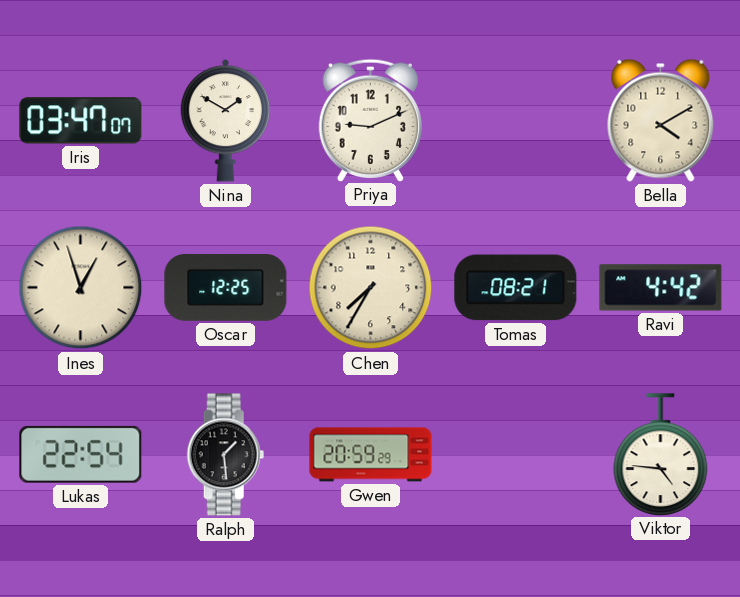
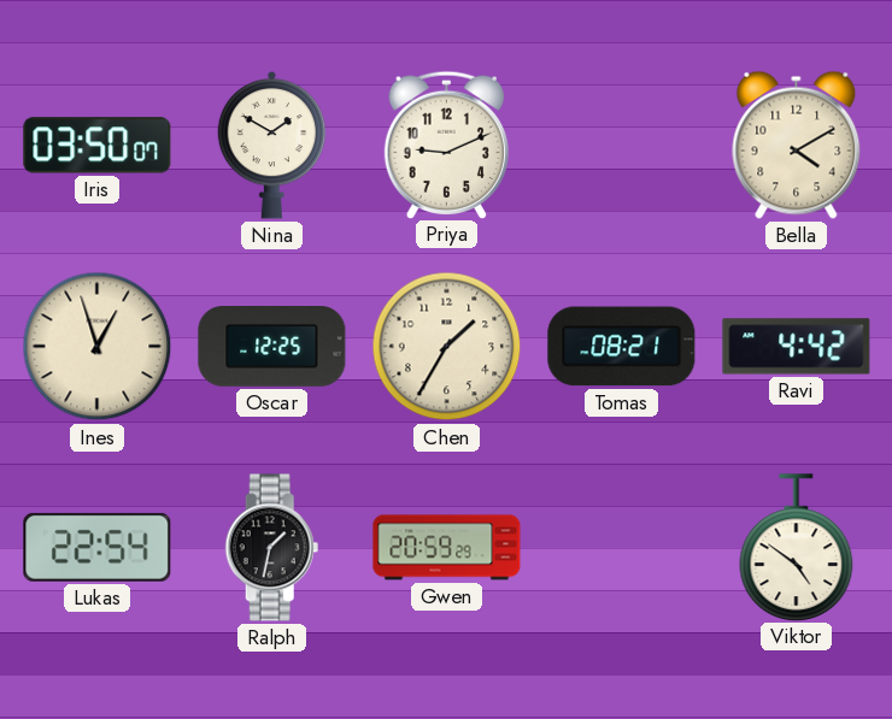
Iris: 03:47 -> 03:50
Chen: 7:35 -> 1:35
Ralph: 1:29 -> 1:32
Viktor: 4:46 -> 4:51
